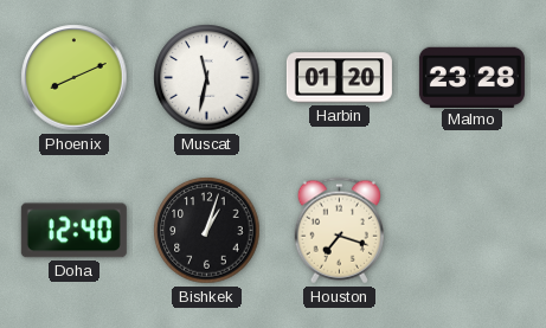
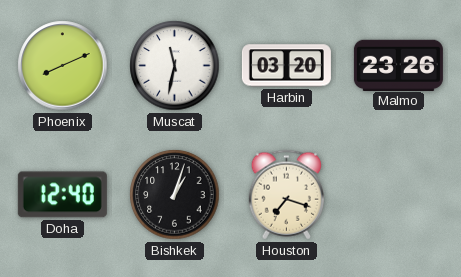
Harbin: 01:20 -> 03:20
Malmo: 23:28 -> 23:26
